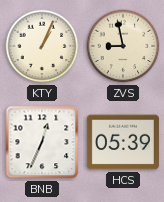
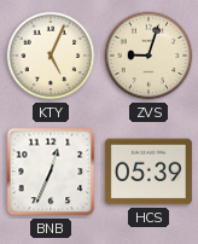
KTY: 1:04 -> 5:04
ZVS: 8:58 -> 9:03
